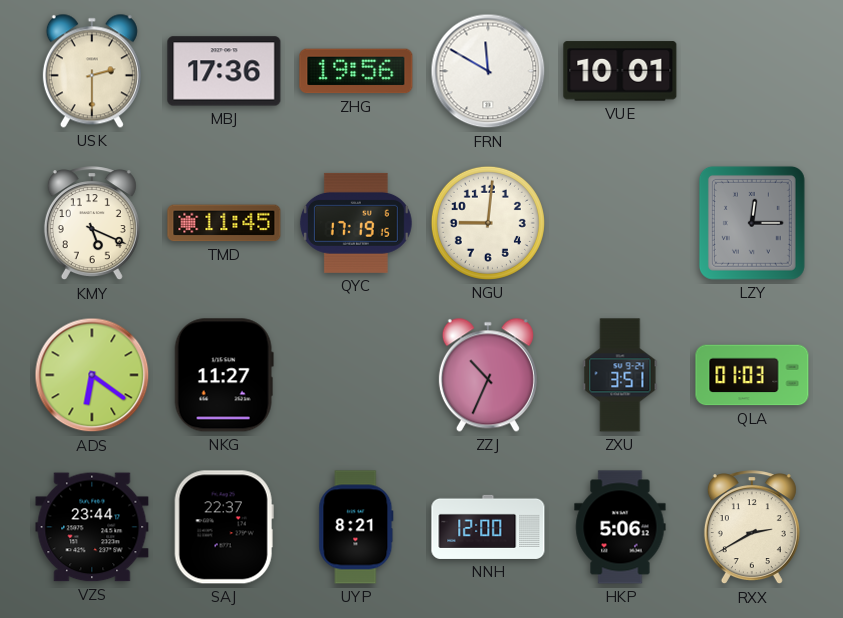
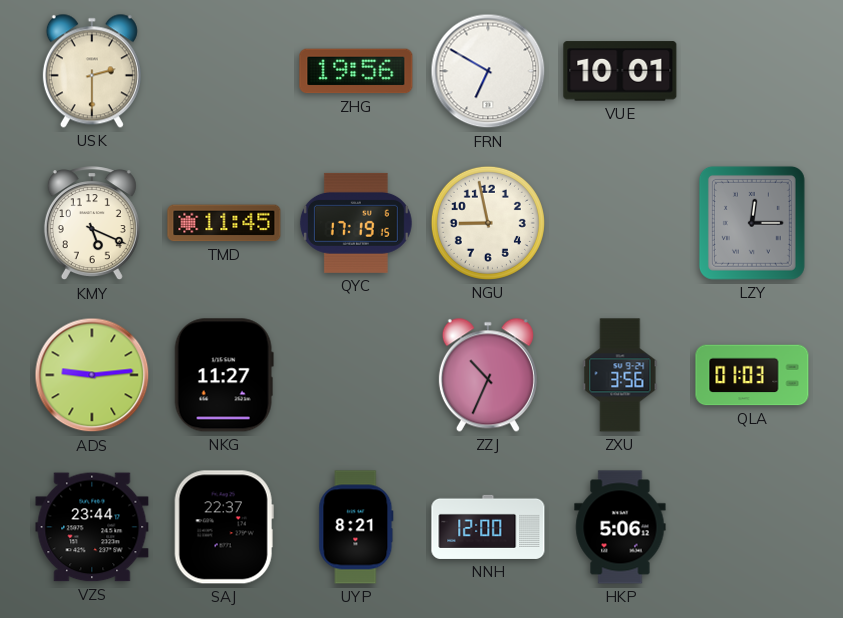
MBJ: 17:36 -> none
FRN: 11:50 -> 6:50
NGU: 9:01 -> 8:58
ADS: 6:21 -> 9:14
ZXU: 3:51 -> 3:56
RXX: 2:40 -> none
